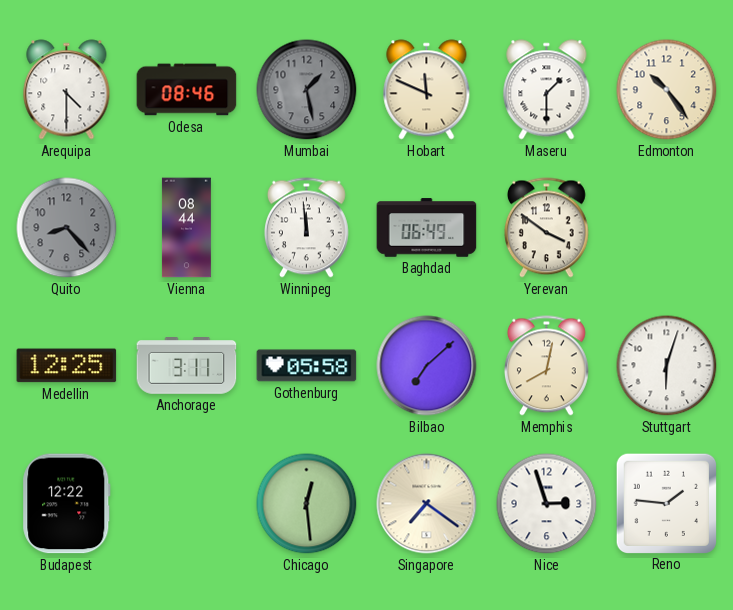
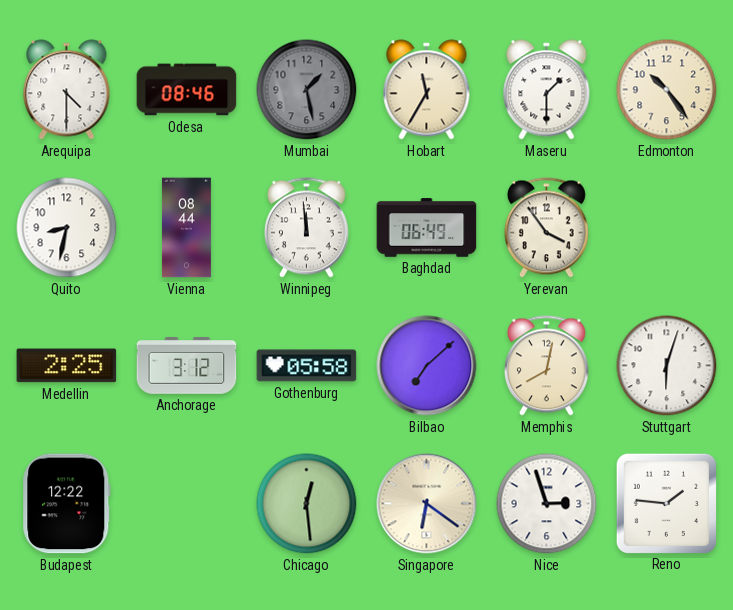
Hobart: 11:49 -> 11:35
Quito: 8:23 -> 8:32
Quito dial: grey -> white
Yerevan: 3:51 -> 3:54
Medellin: 12:25 -> 2:25
Anchorage: 3:11 -> 3:12
Singapore: 7:21 -> 6:21
